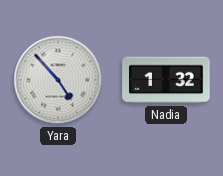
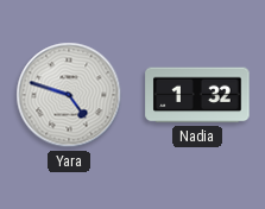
Yara: 4:53 -> 4:48
